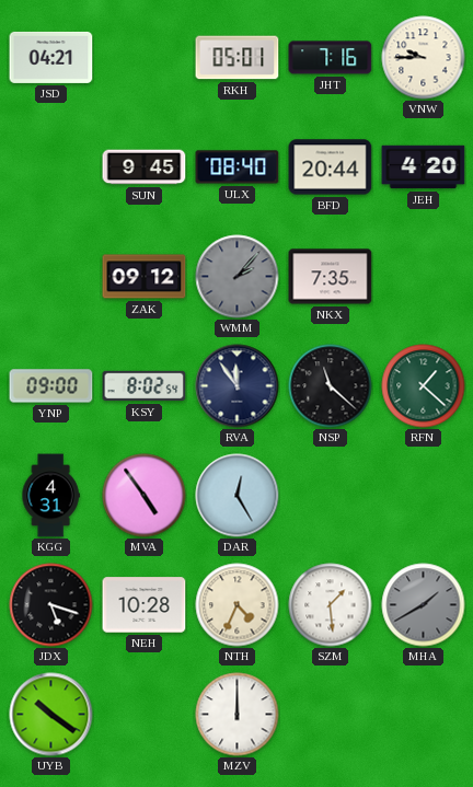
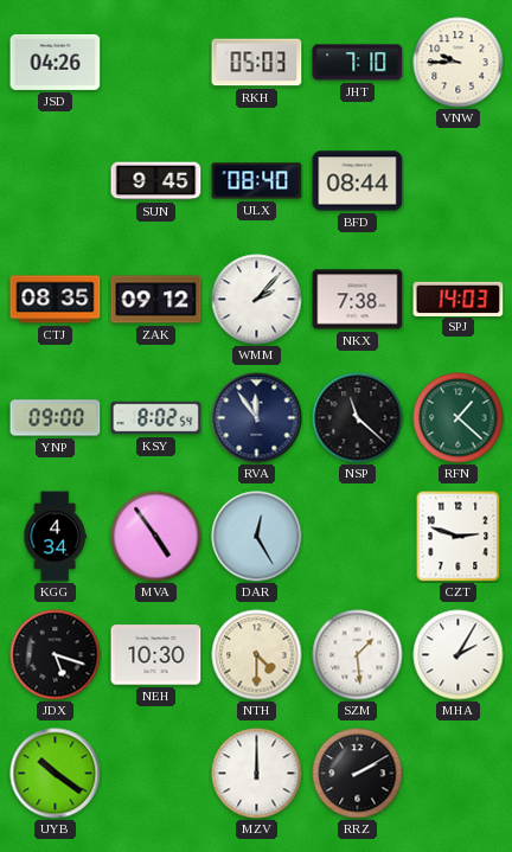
JSD: 04:21 -> 04:26
RKH: 05:01 -> 05:03
JHT: 7:16 -> 7:10
BFD: 20:44 -> 08:44
JEH: 4:20 -> none
CTJ: none -> 08:35
WMM dial: grey -> white
NKX: 7:35 -> 7:38
SPJ: none -> 14:03
KGG: 4:31 -> 4:34
CZT: none -> 2:48
NEH: 10:28 -> 10:30
NTH: 4:34 -> 4:30
MHA: 1:40 -> 2:05
MHA dial: grey -> white
RRZ: none -> 2:10
